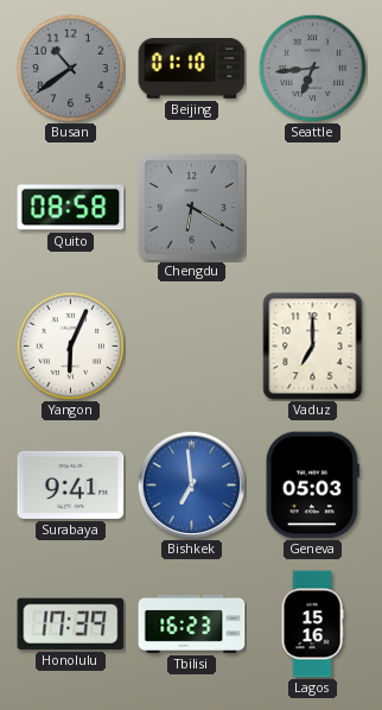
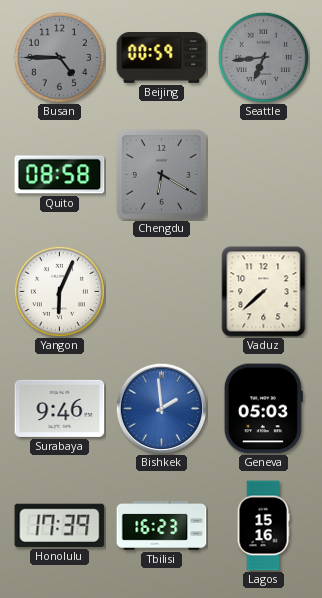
Busan: 10:39 -> 4:45
Beijing: 01:10 -> 00:59
Vaduz: 7:00 -> 7:38
Surabaya: 9:41 -> 9:46
Bishkek: 6:59 -> 1:59
